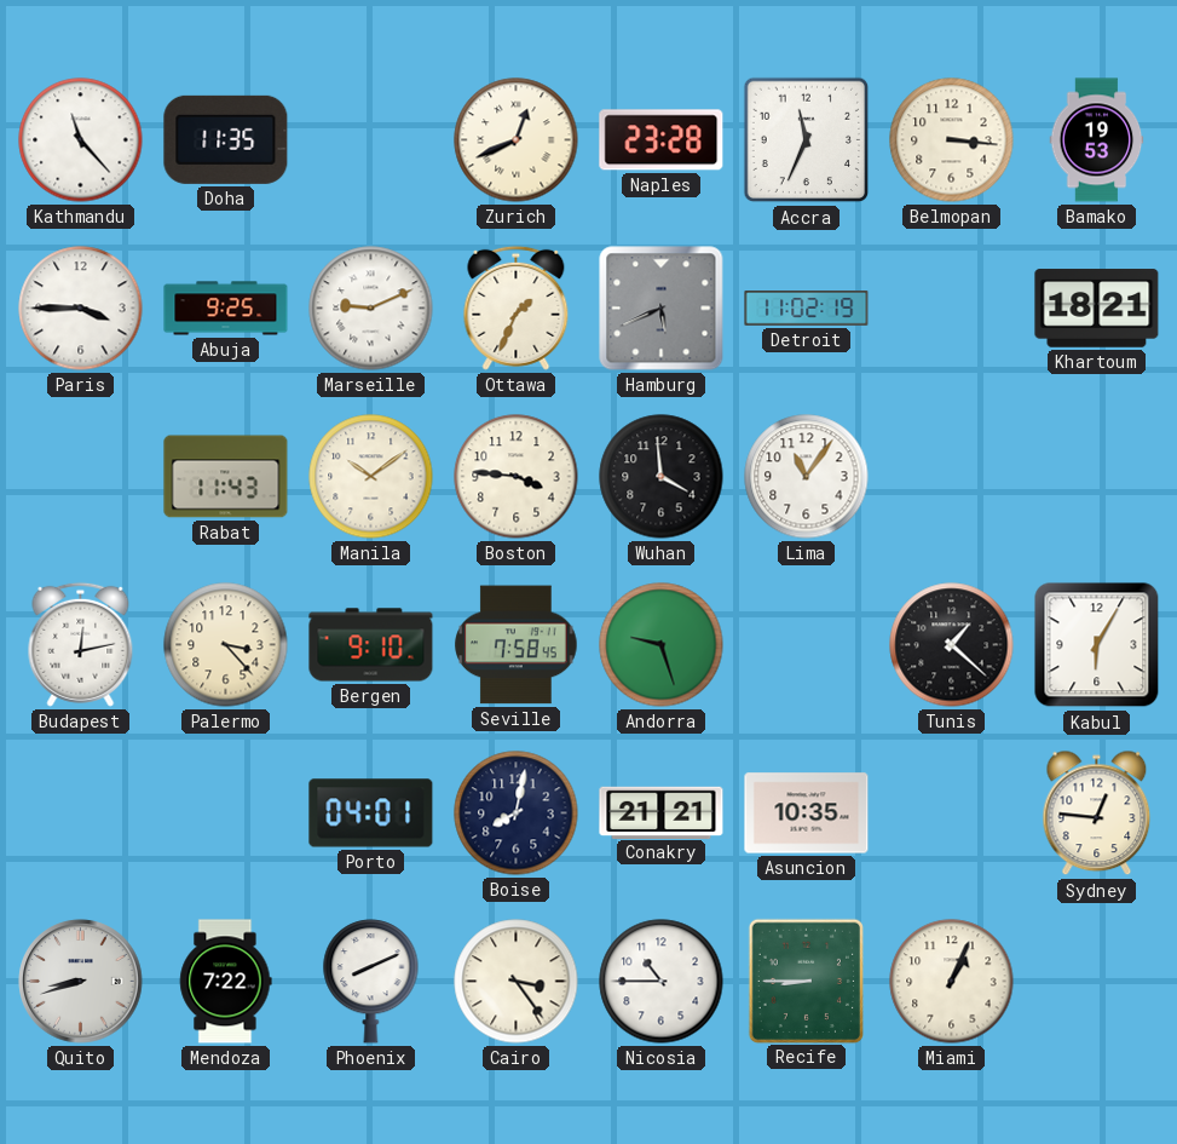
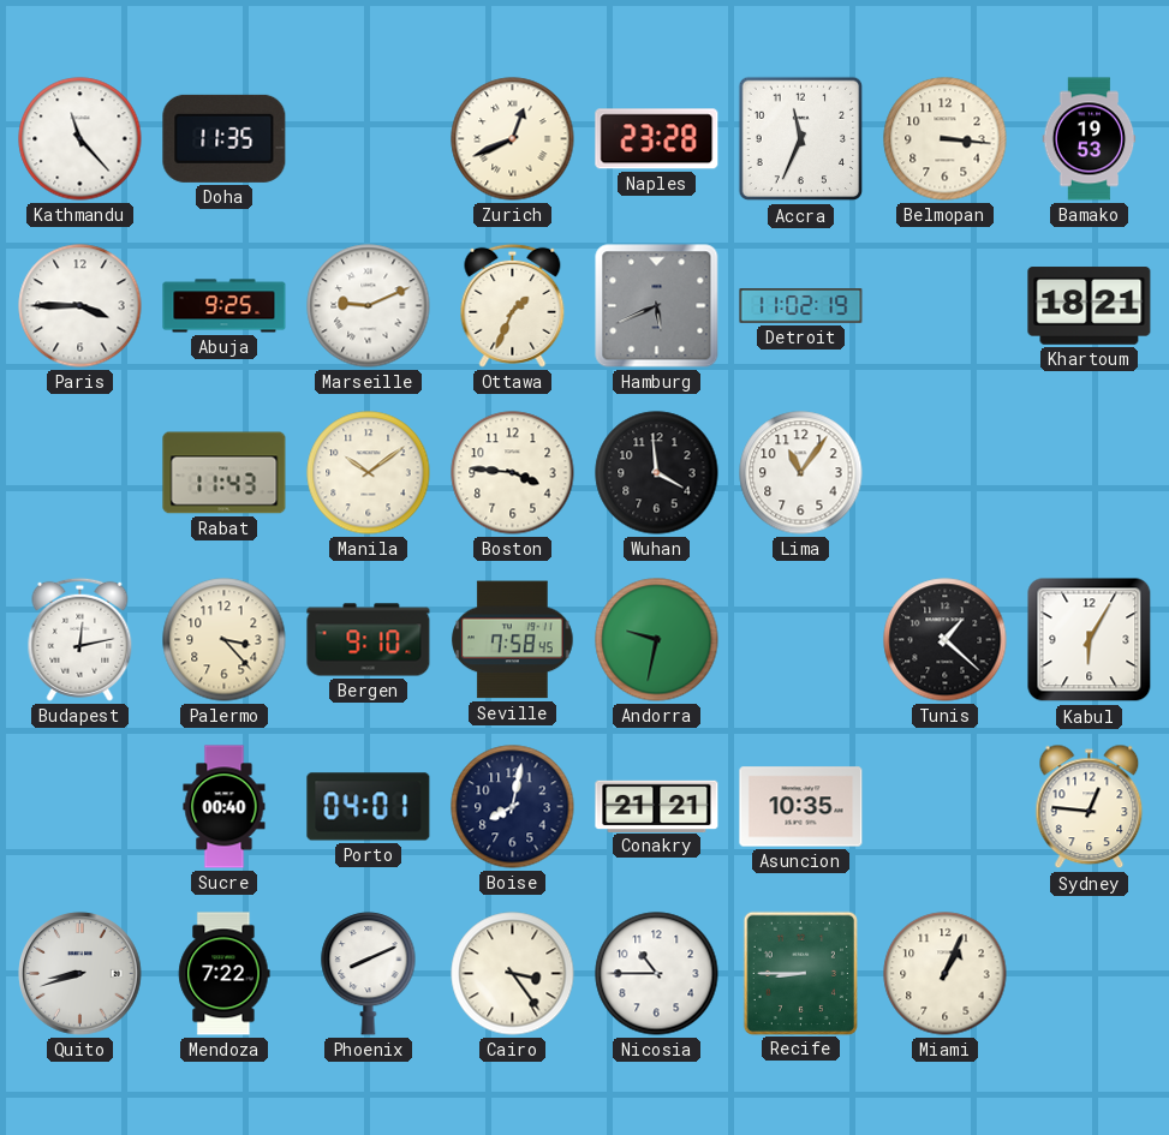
Andorra: 9:27 -> 9:32
Sucre: none -> 00:40
